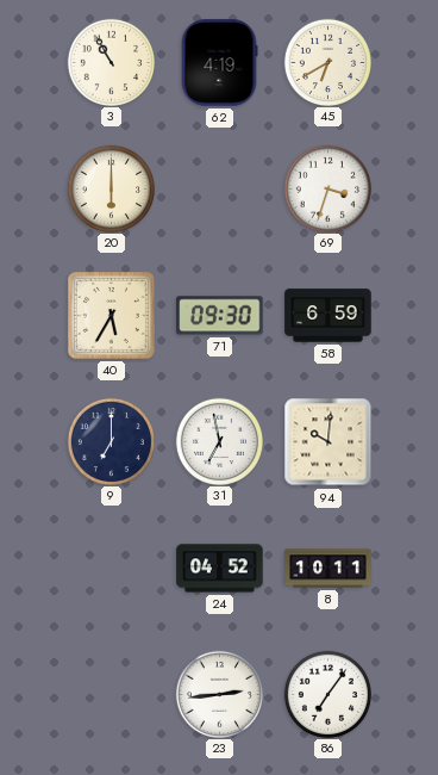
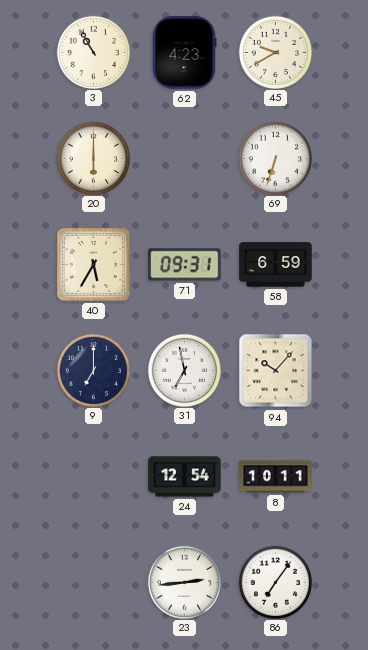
62: 4:19 -> 4:23
45: 6:40 -> 9:40
69: 3:33 -> 6:33
71: 09:30 -> 09:31
94: 10:01 -> 10:07
24: 04:52 -> 12:54
